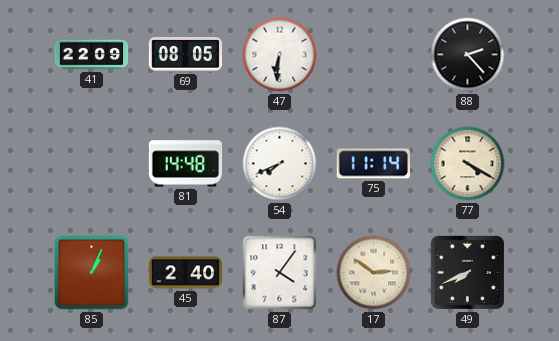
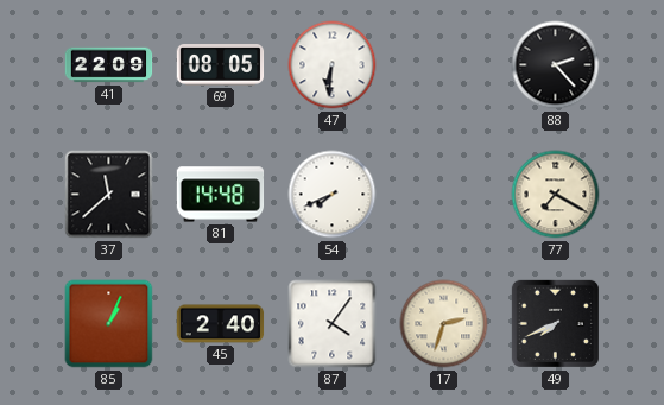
37: none -> 11:38
75: 11:14 -> none
77: 4:20 -> 7:20
17: 2:51 -> 2:33
